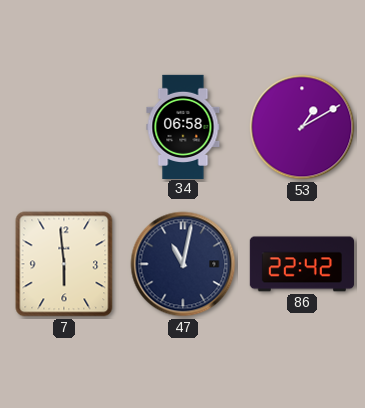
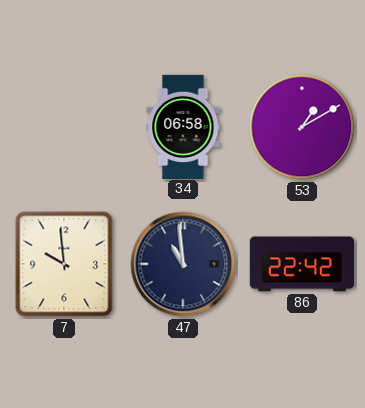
7: 5:59 -> 9:59
47: 11:02 -> 10:59
